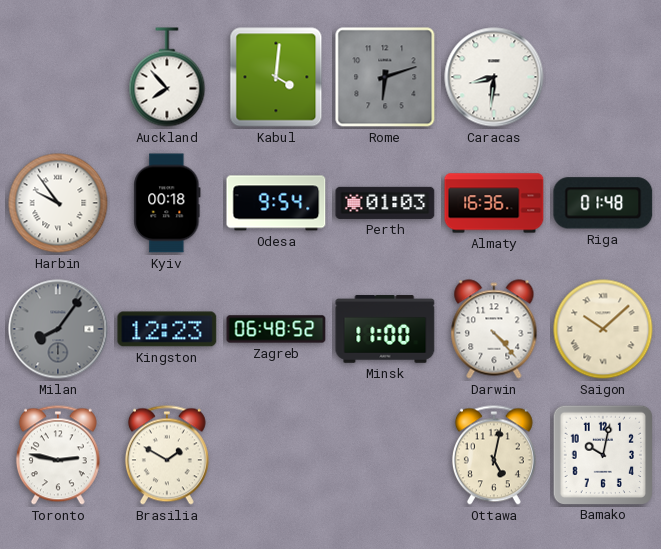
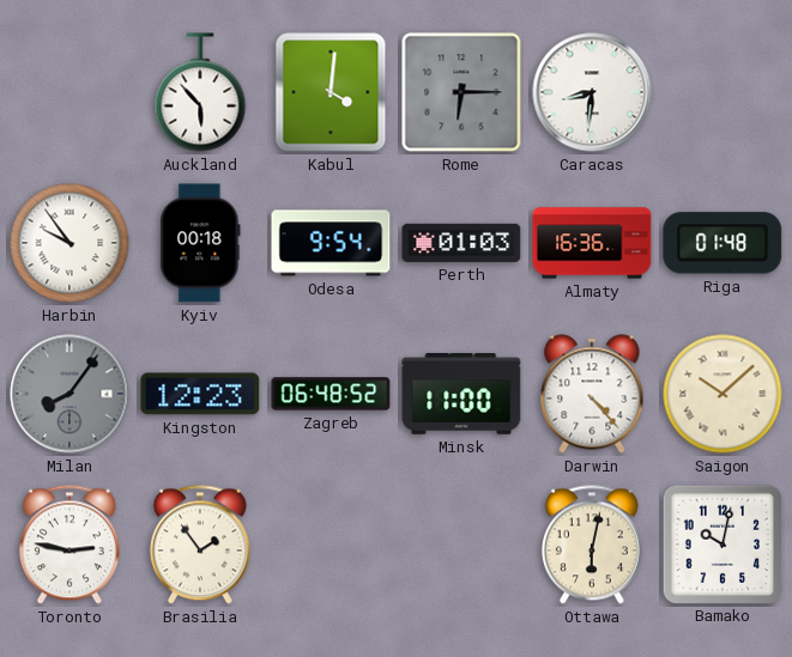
Auckland: 7:53 -> 5:53
Rome: 6:12 -> 6:15
Brasilia: 1:50 -> 1:54
Ottawa: 5:02 -> 6:02
